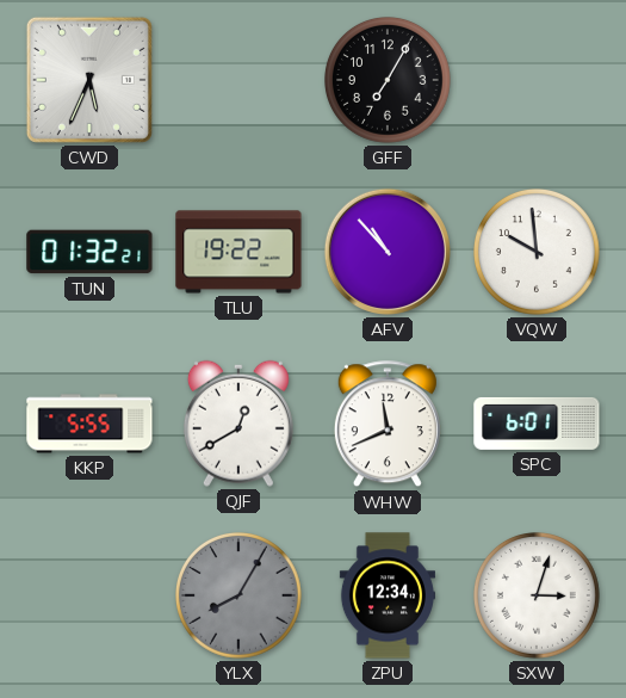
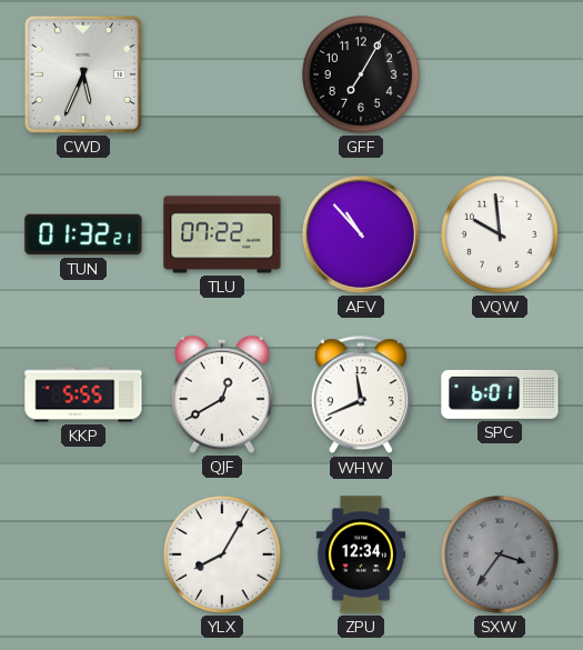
TLU: 19:22 -> 07:22
YLX dial: grey -> white
SXW: 3:03 -> 3:36
SXW dial: white -> grey
